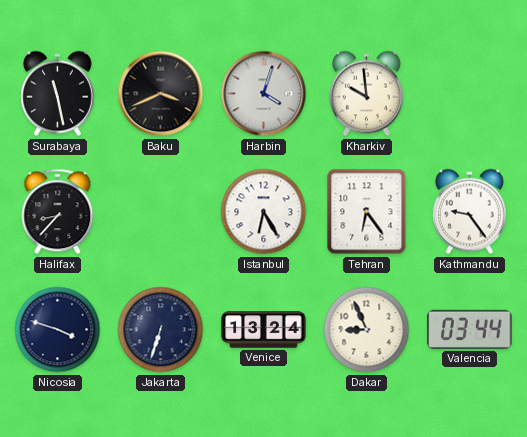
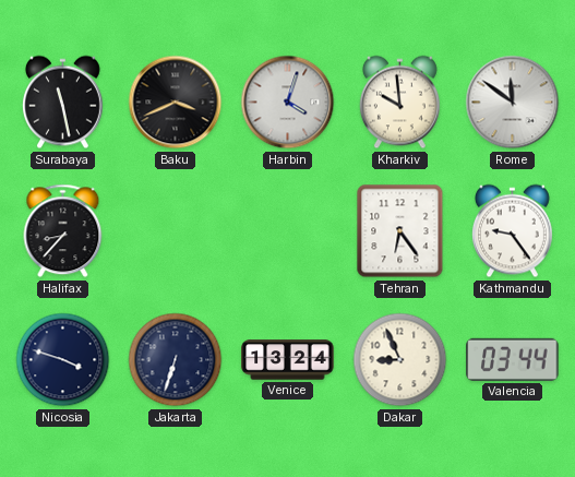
Rome: none -> 11:51
Istanbul: 6:25 -> none
